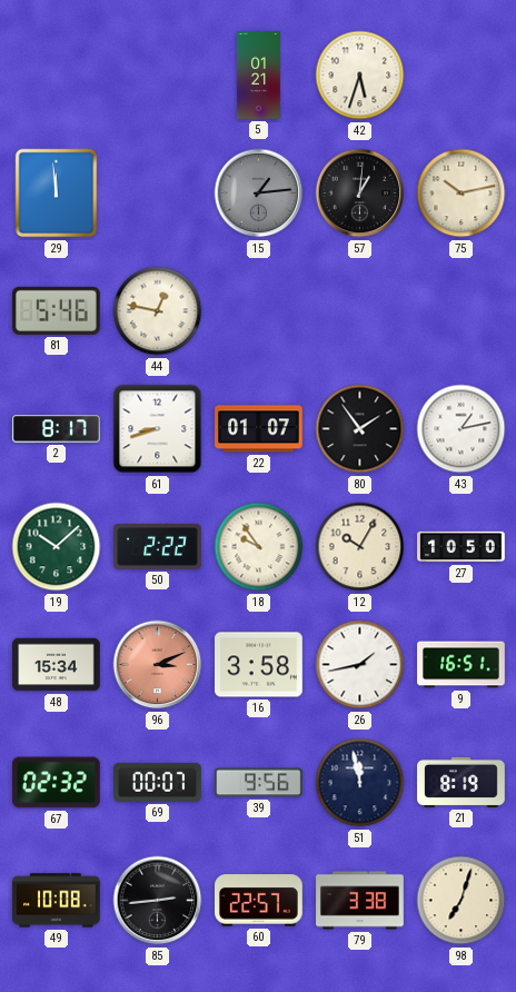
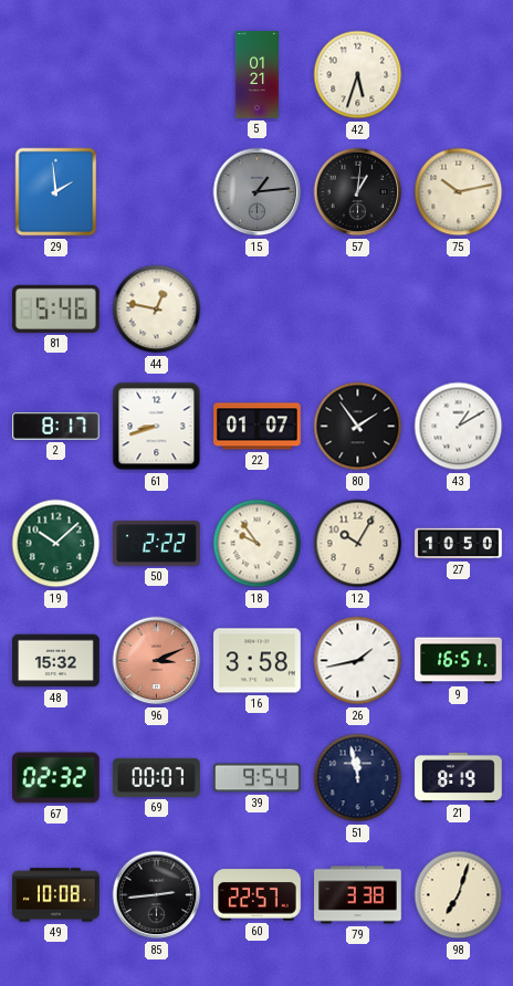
29: 11:59 -> 1:59
43: 1:13 -> 1:10
48: 15:34 -> 15:32
39: 9:56 -> 9:54
